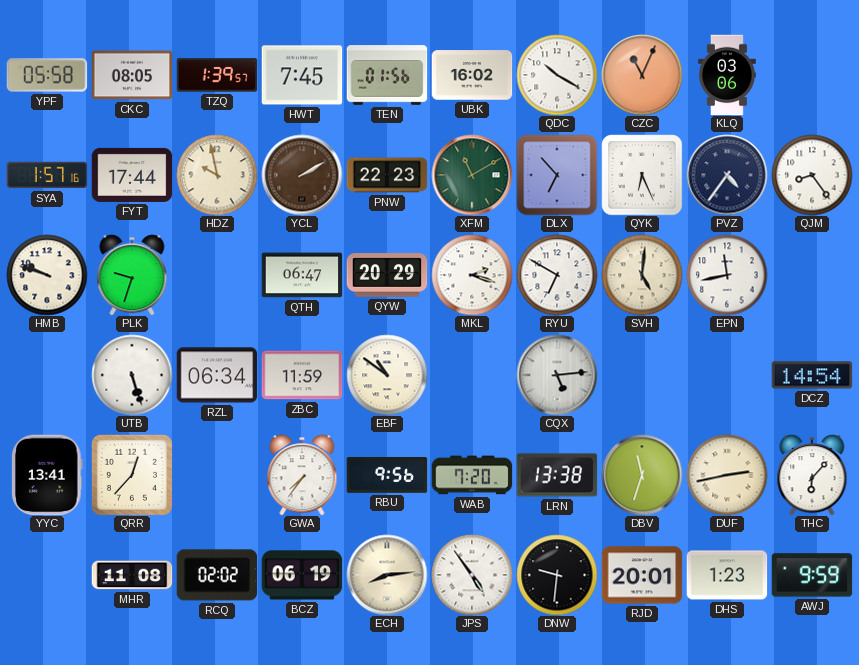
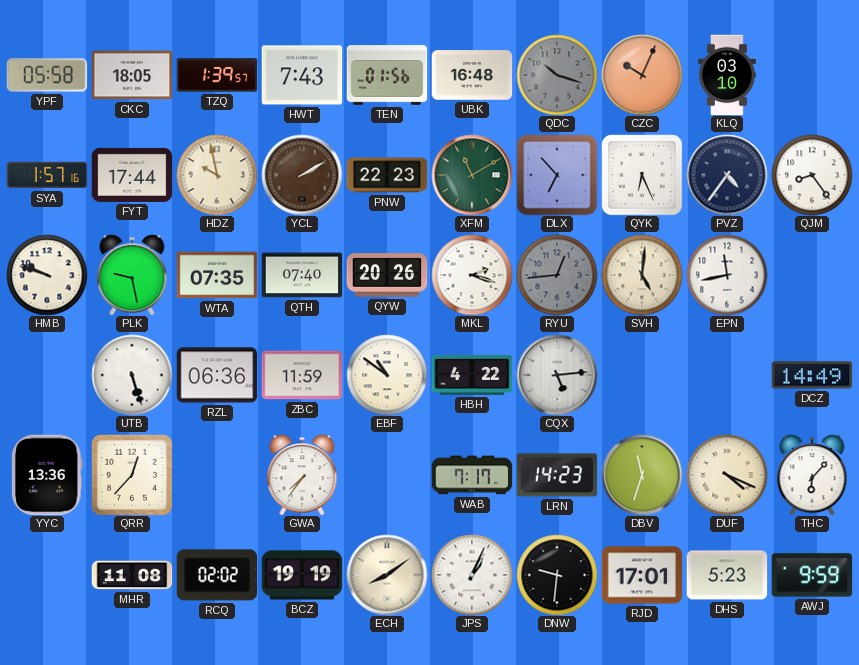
CKC: 08:05 -> 18:05
HWT: 7:45 -> 7:43
UBK: 16:02 -> 16:48
QDC: 10:20 -> 10:18
QDC dial: white -> grey
CZC: 11:04 -> 10:04
KLQ: 03:06 -> 03:10
PLK: 9:33 -> 9:28
WTA: none -> 07:35
QTH: 06:47 -> 07:40
QYW: 20:29 -> 20:26
RYU: 6:50 -> 12:44
RYU dial: white -> grey
RZL: 06:34 -> 06:36
HBH: none -> 4:22
DCZ: 14:54 -> 14:49
YYC: 13:41 -> 13:36
RBU: 9:56 -> none
WAB: 7:20 -> 7:17
LRN: 13:38 -> 14:23
DUF: 2:43 -> 4:19
BCZ: 06:19 -> 19:19
ECH: 8:14 -> 8:09
JPS: 4:54 -> 1:04
RJD: 20:01 -> 17:01
DHS: 1:23 -> 5:23
